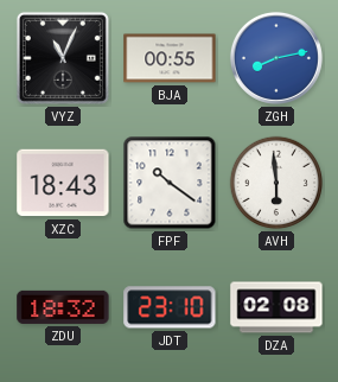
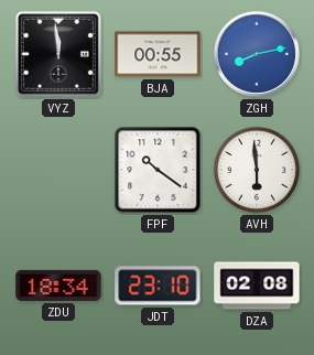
VYZ: 11:04 -> 11:59
XZC: 18:43 -> none
ZDU: 18:32 -> 18:34
